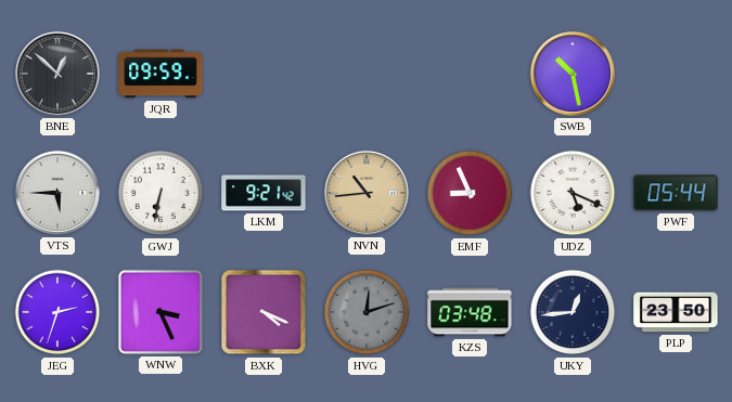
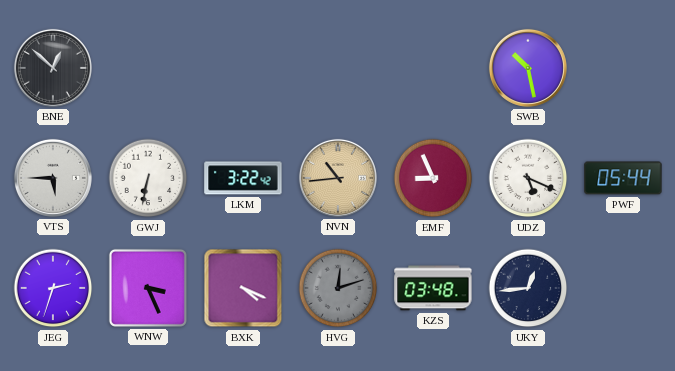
JQR: 09:59 -> none
LKM: 9:21 -> 3:22
PLP: 23:50 -> none
